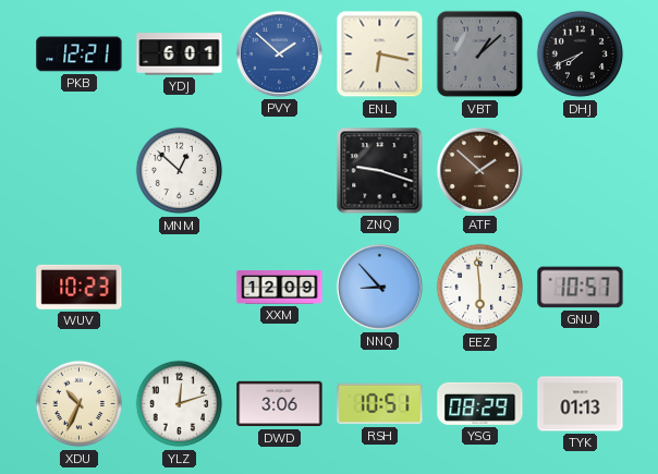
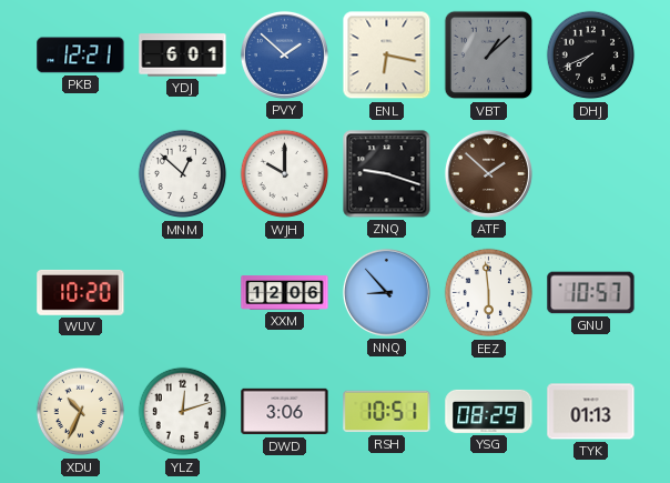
WJH: none -> 10:00
WUV: 10:23 -> 10:20
XXM: 12:09 -> 12:06
